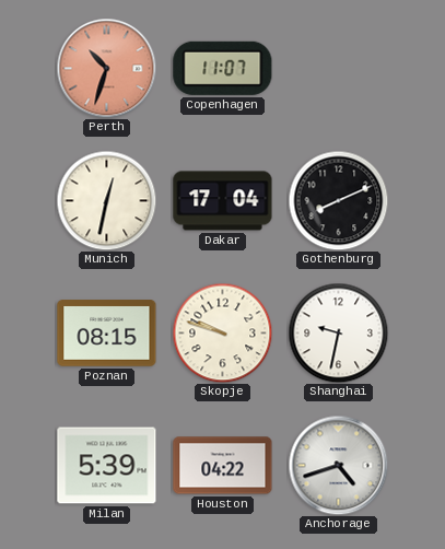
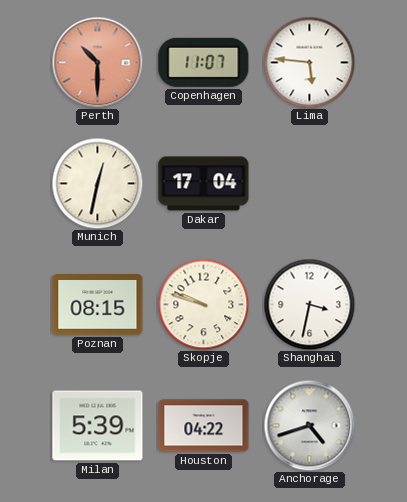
Perth: 10:33 -> 10:30
Lima: none -> 5:46
Gothenburg: 8:11 -> none
Shanghai: 9:32 -> 3:32
